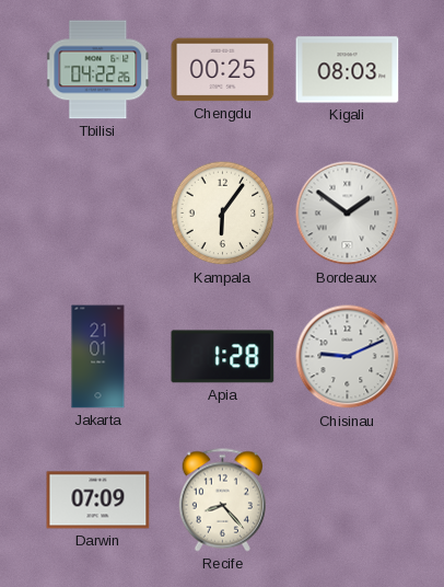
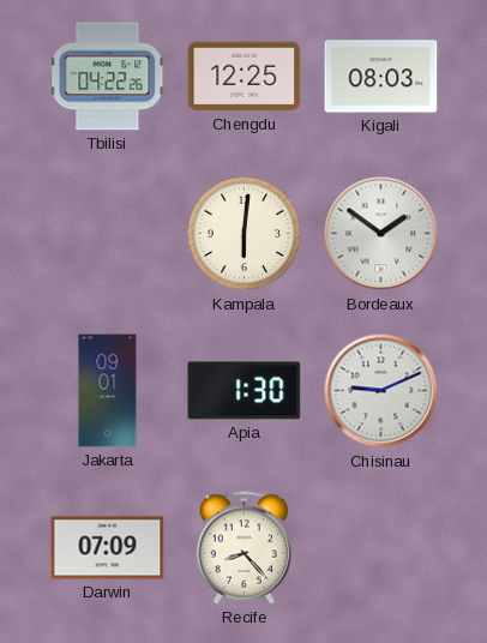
Chengdu: 00:25 -> 12:25
Kampala: 6:06 -> 6:01
Jakarta: 21:01 -> 09:01
Apia: 1:28 -> 1:30
